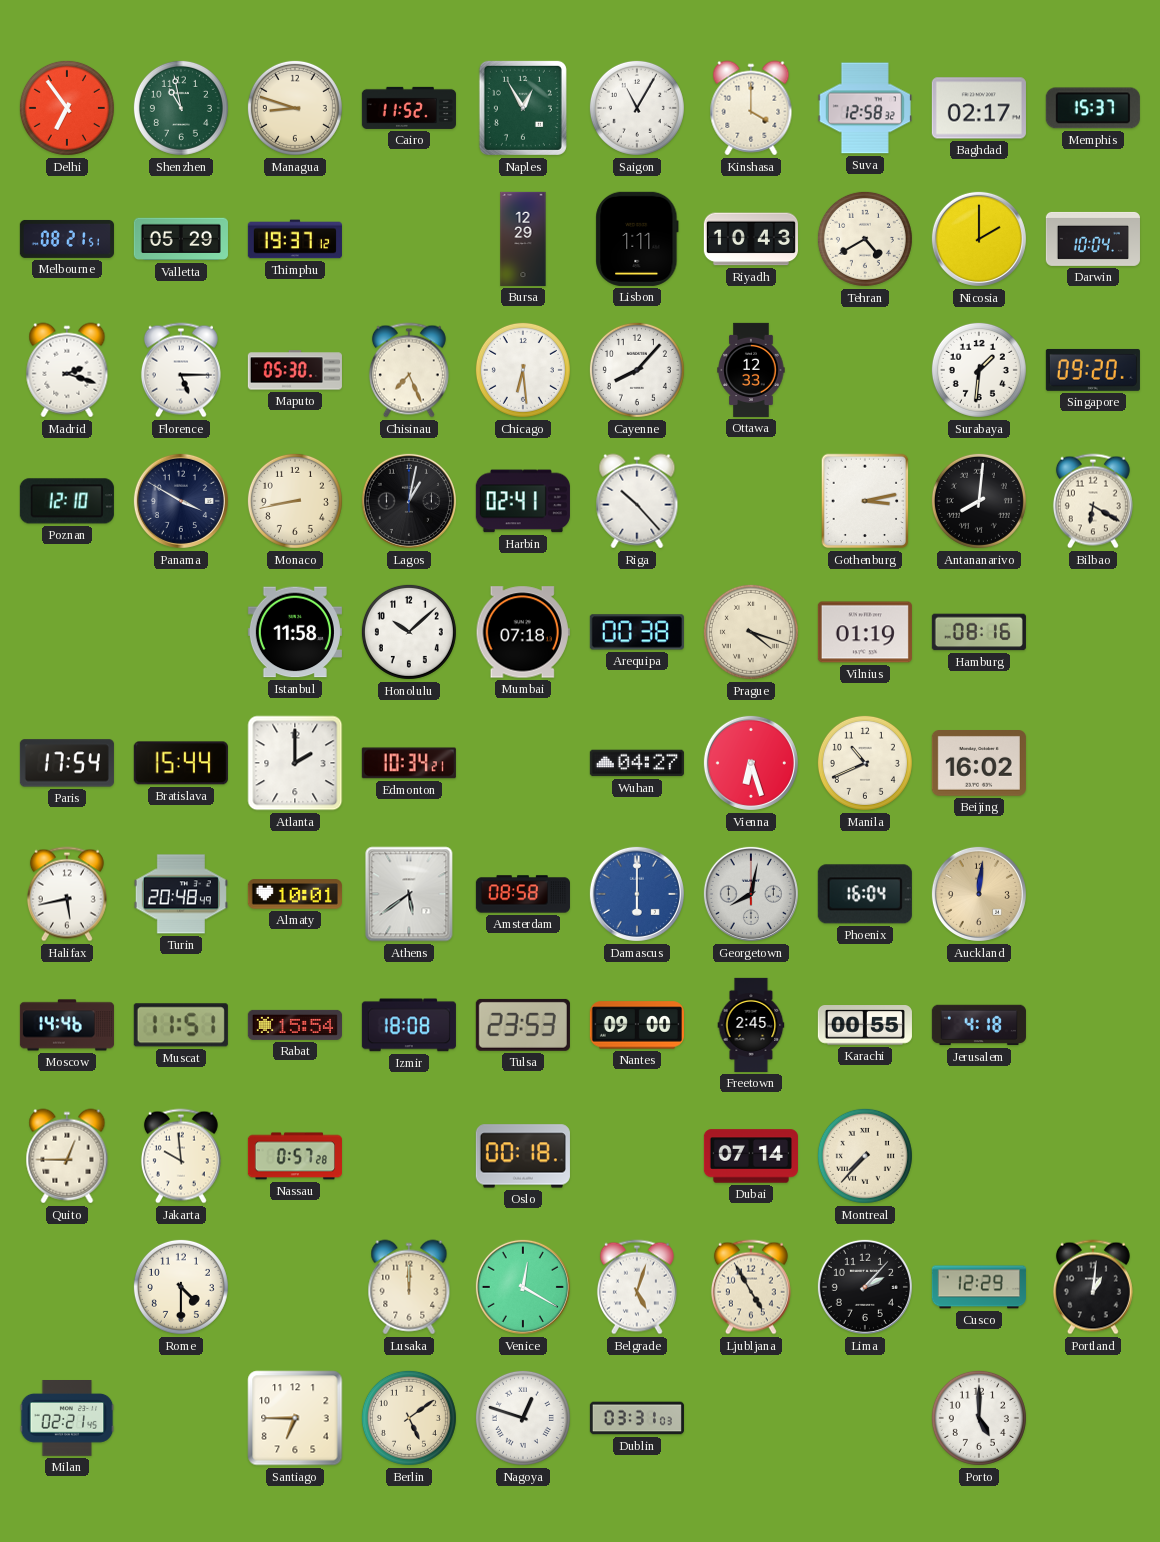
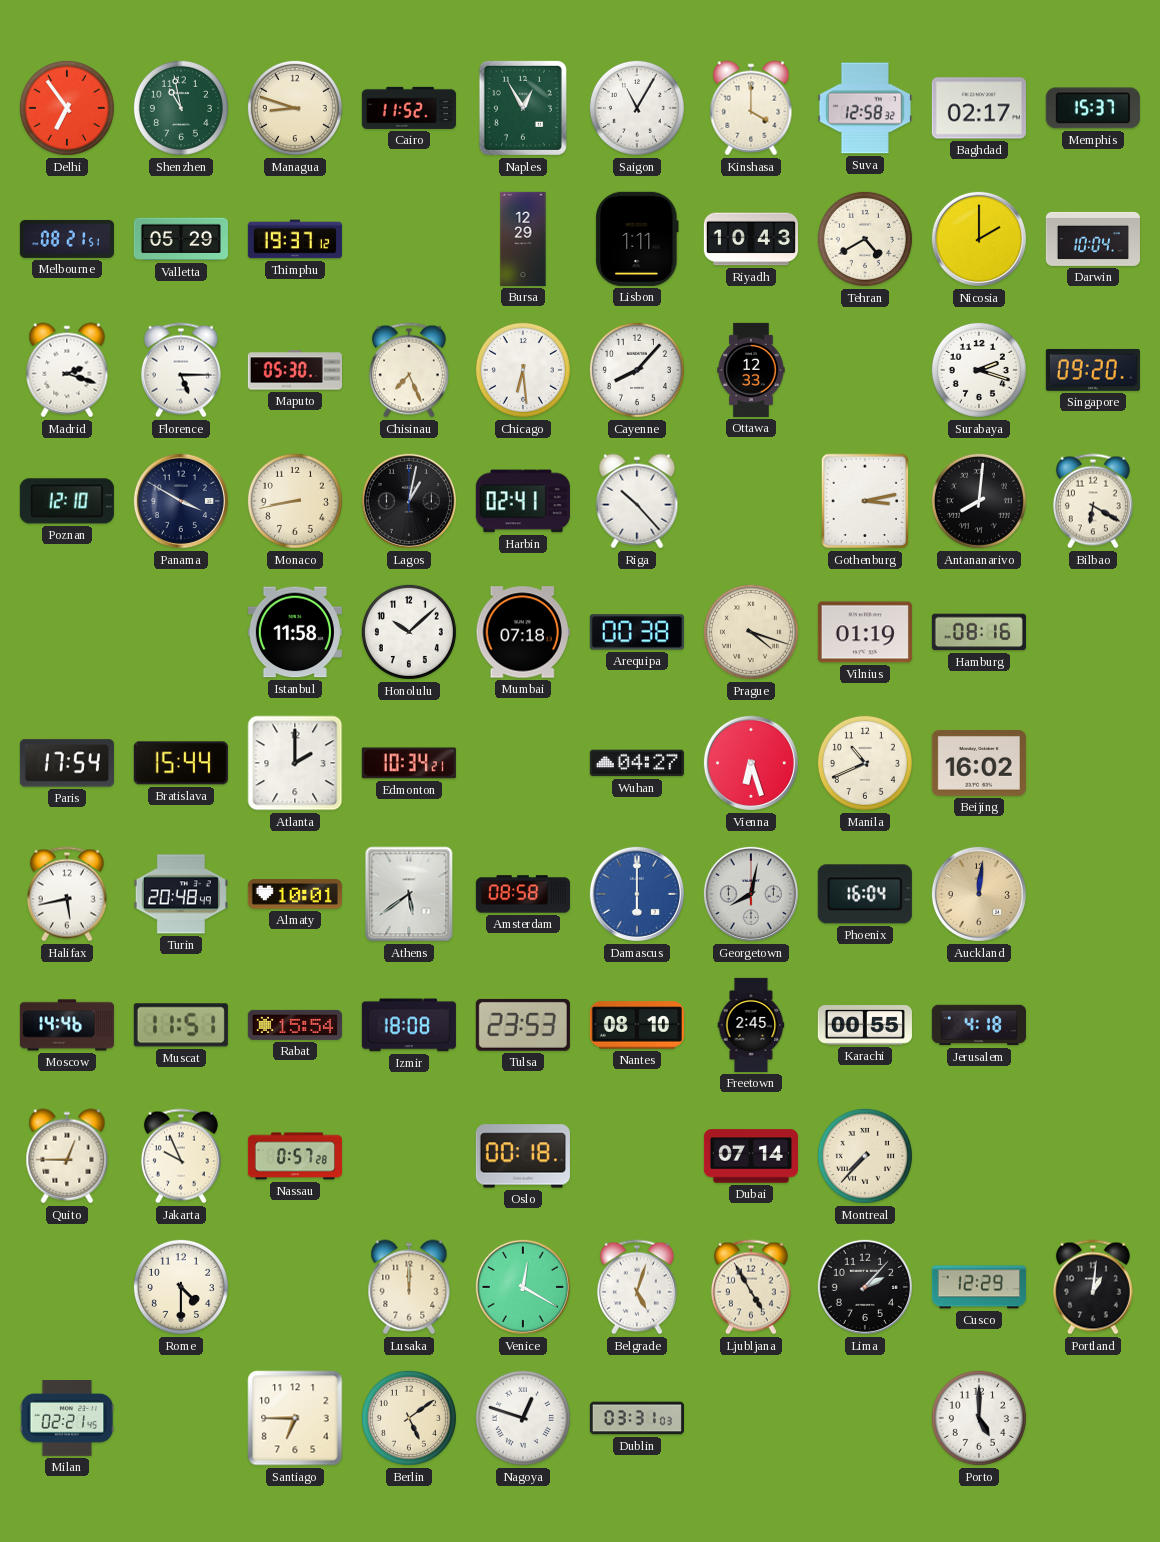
Surabaya: 1:31 -> 2:18
Nantes: 09:00 -> 08:10
Jakarta: 9:59 -> 9:56
